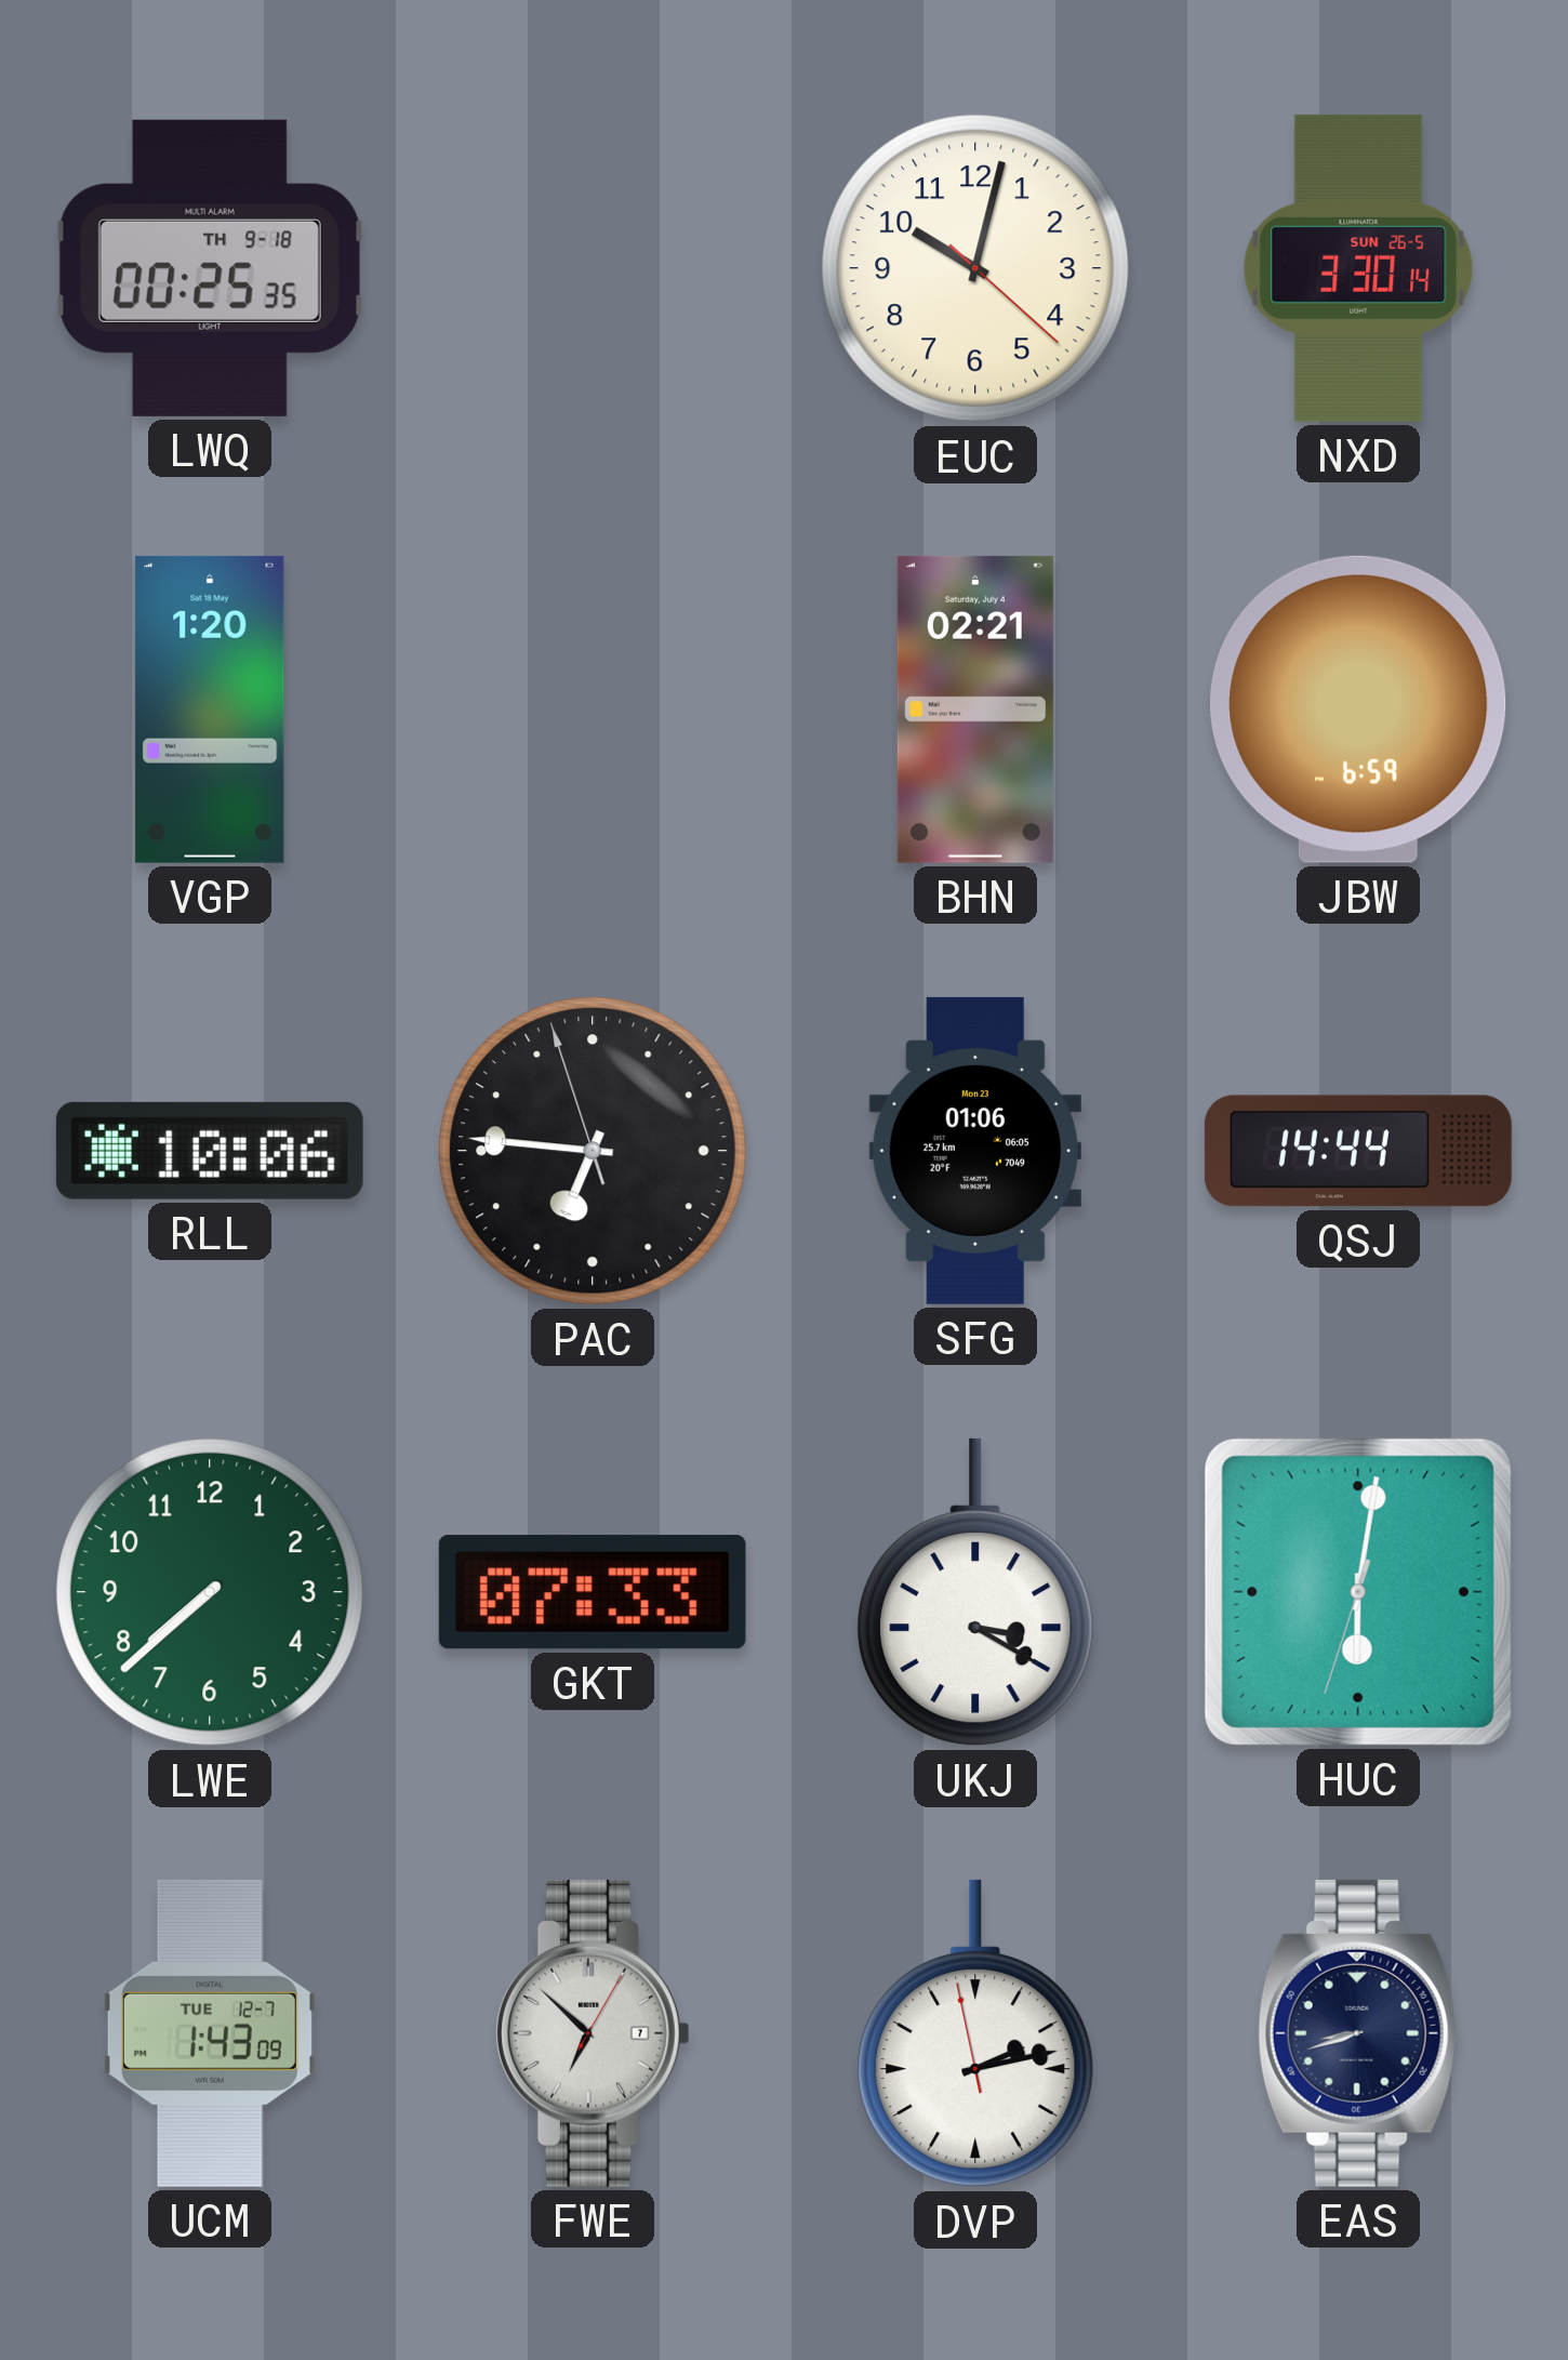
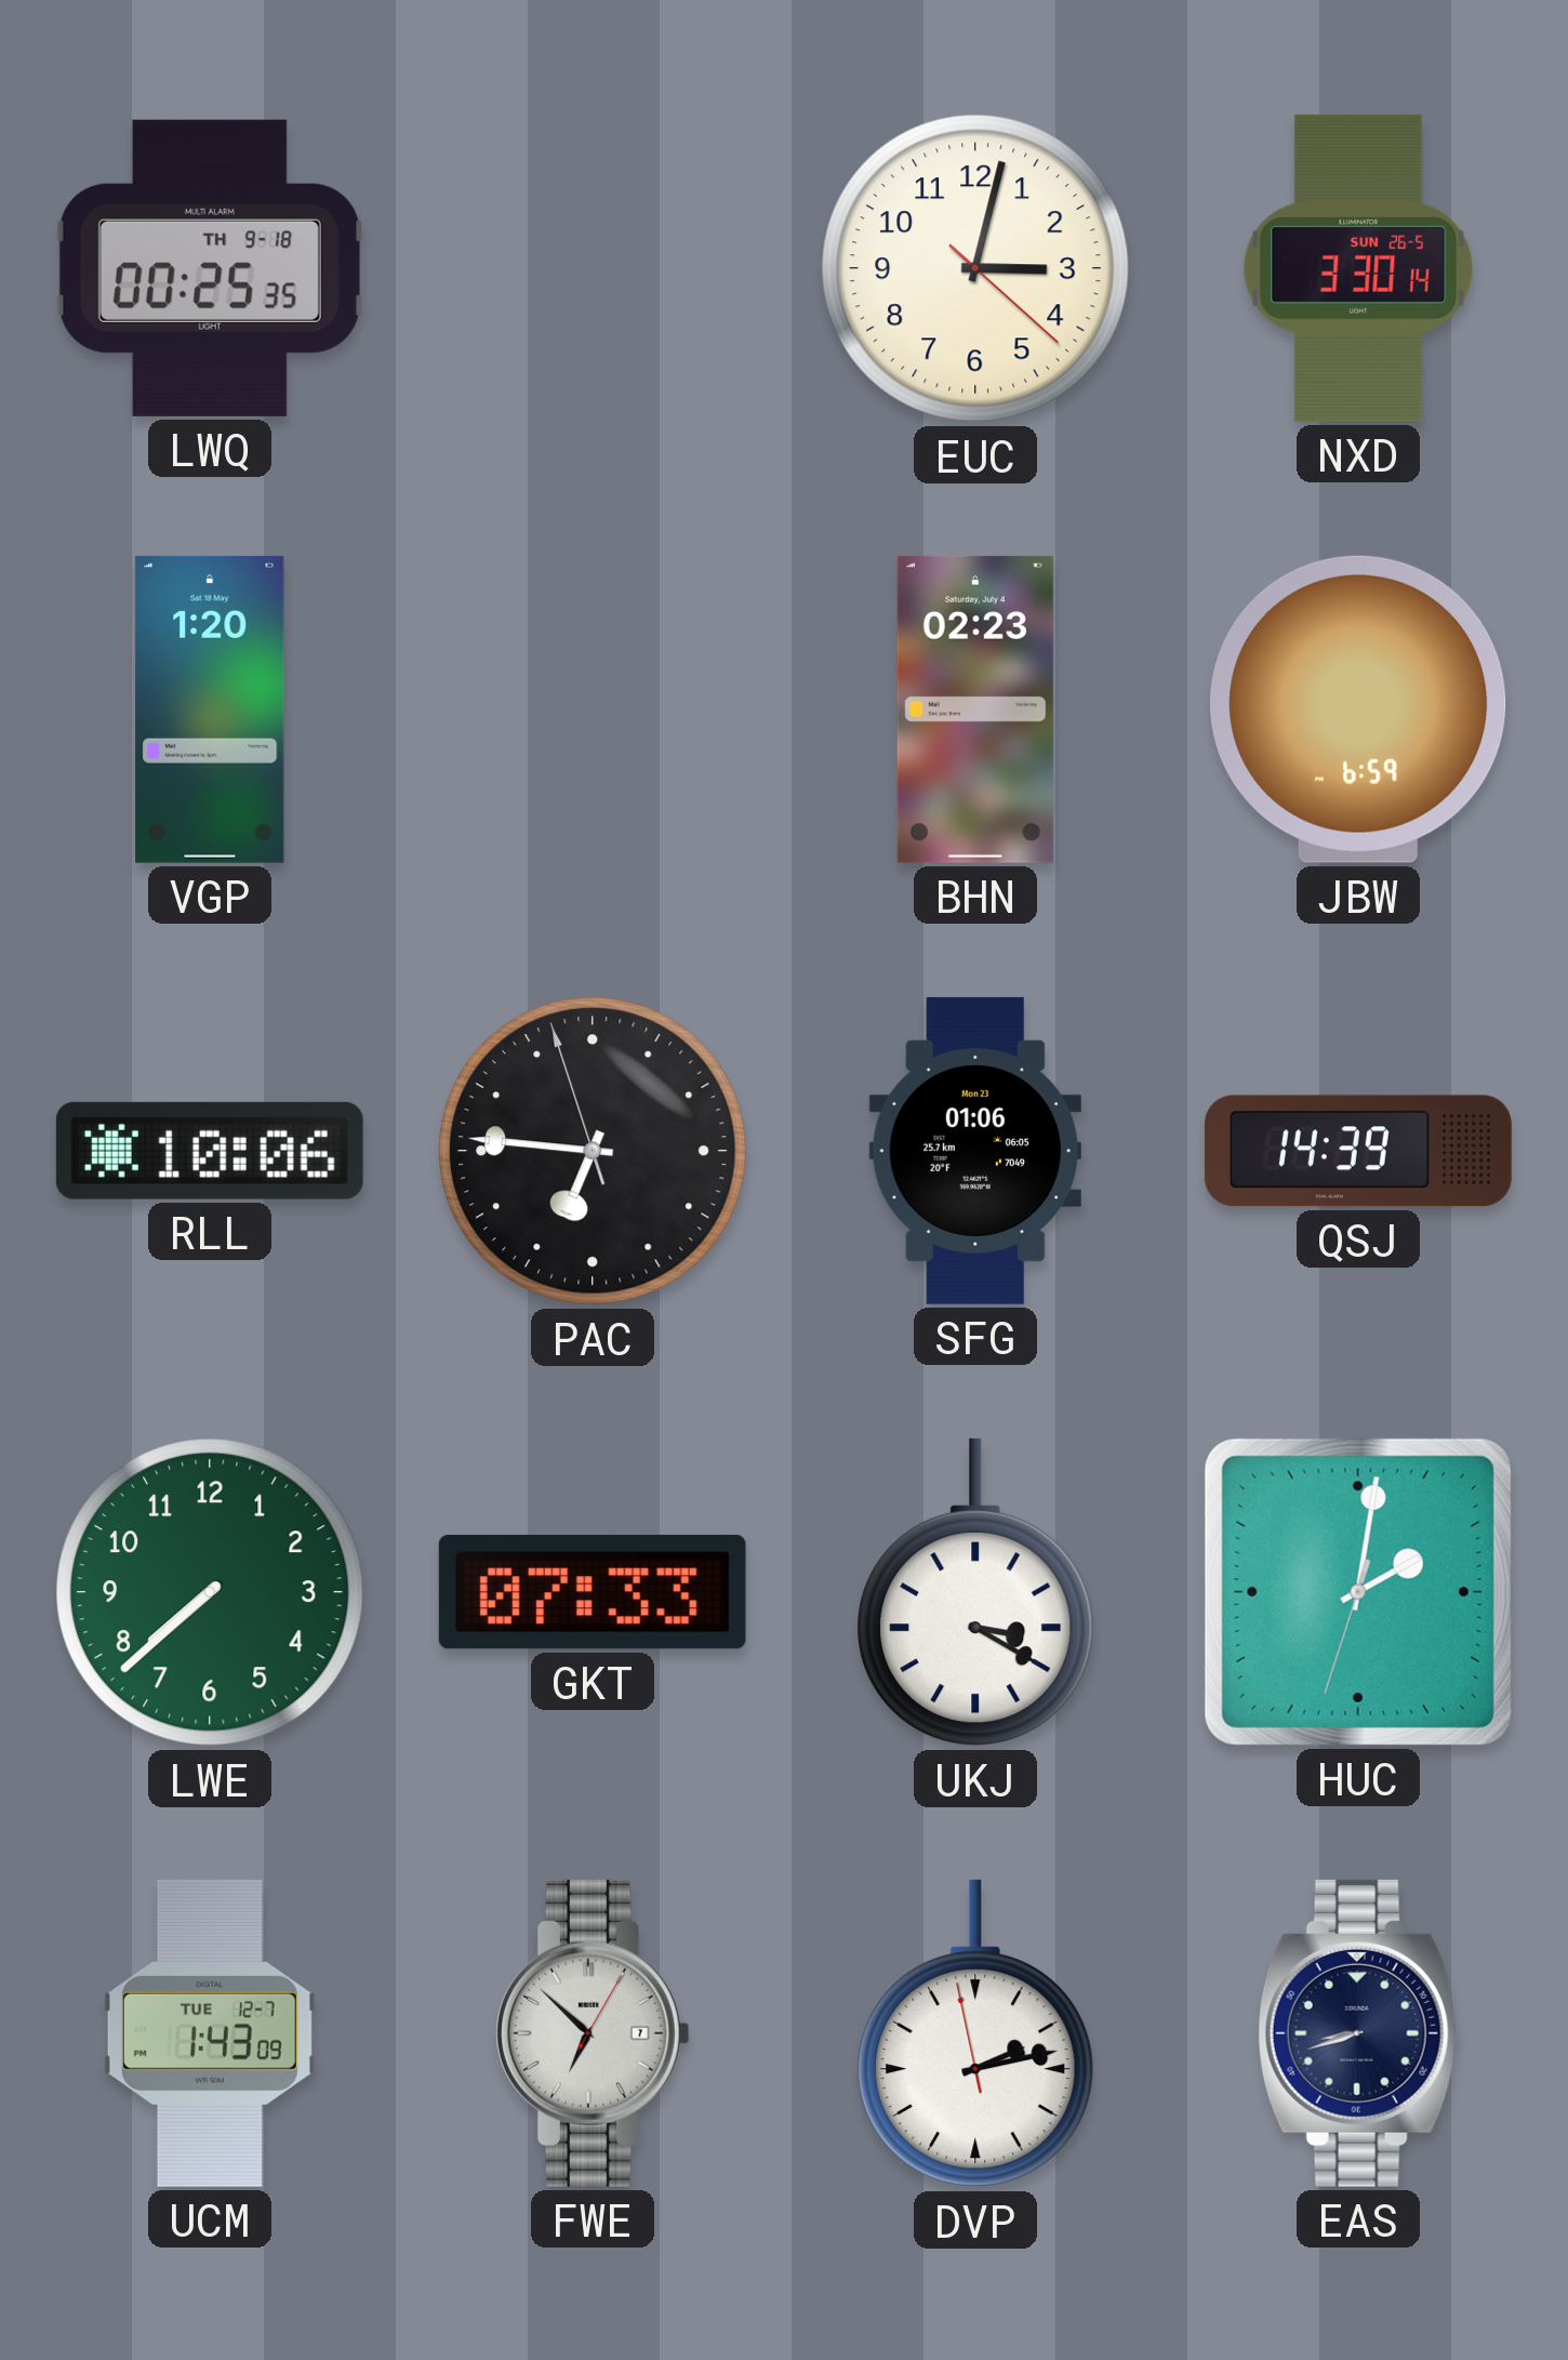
EUC: 10:02 -> 3:02
BHN: 02:21 -> 02:23
QSJ: 14:44 -> 14:39
HUC: 6:01 -> 2:01
